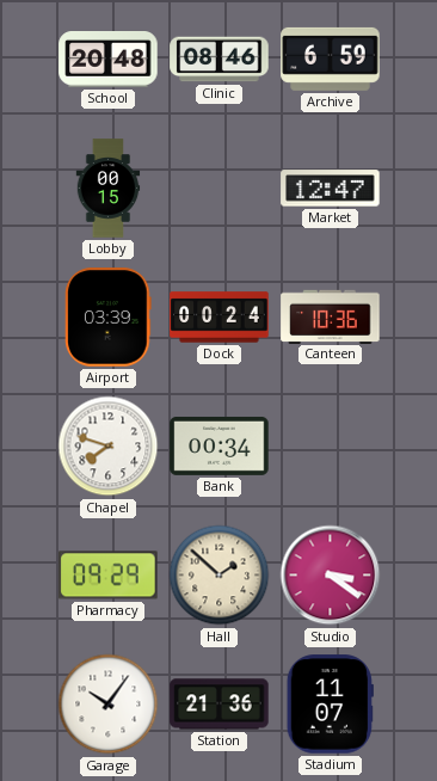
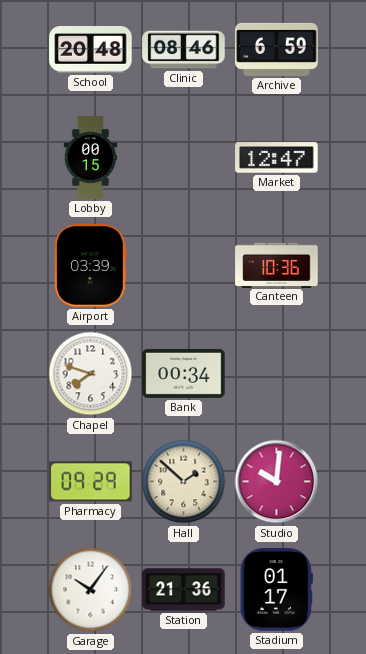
Dock: 00:24 -> none
Studio: 3:21 -> 10:01
Stadium: 11:07 -> 01:17
